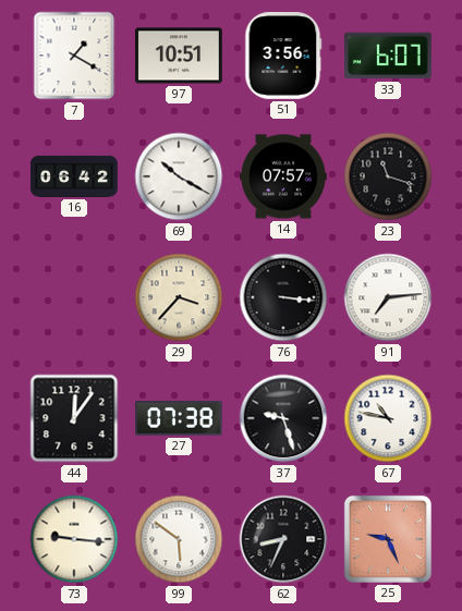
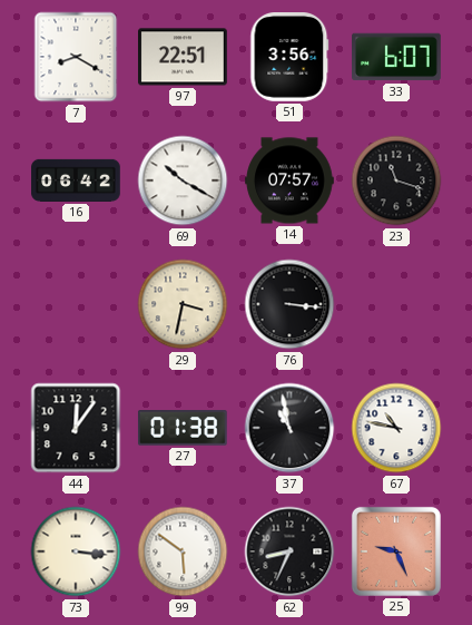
7: 1:20 -> 8:20
97: 10:51 -> 22:51
29: 3:37 -> 3:32
91: 7:14 -> none
27: 07:38 -> 01:38
37: 9:27 -> 10:58
73: 9:16 -> 3:16
